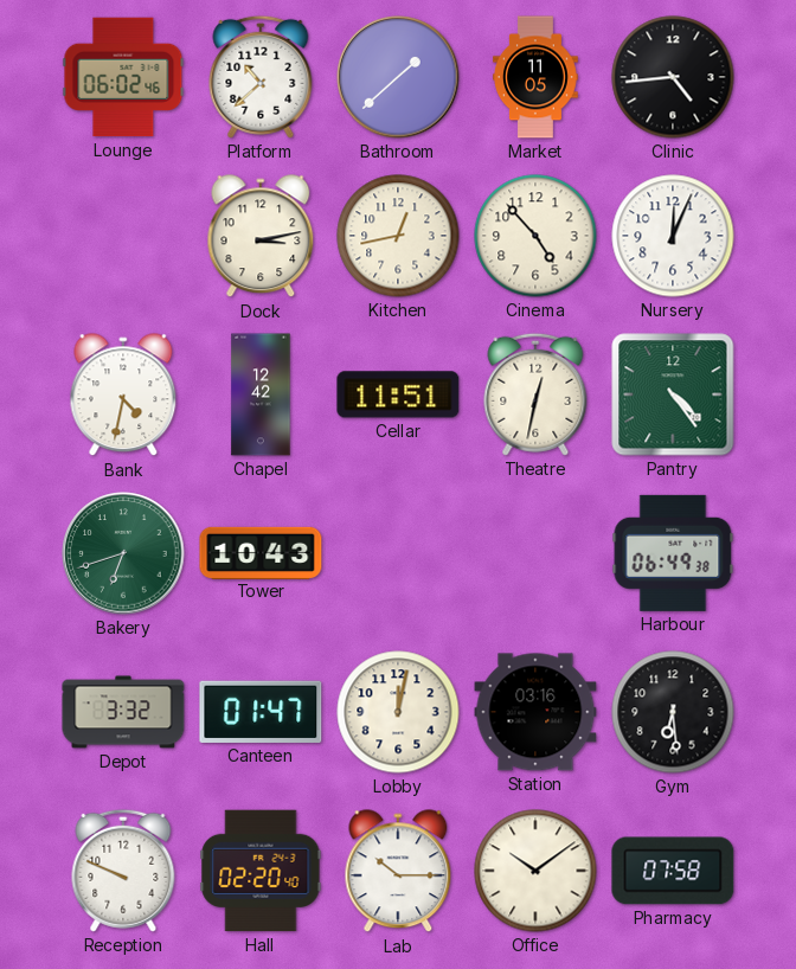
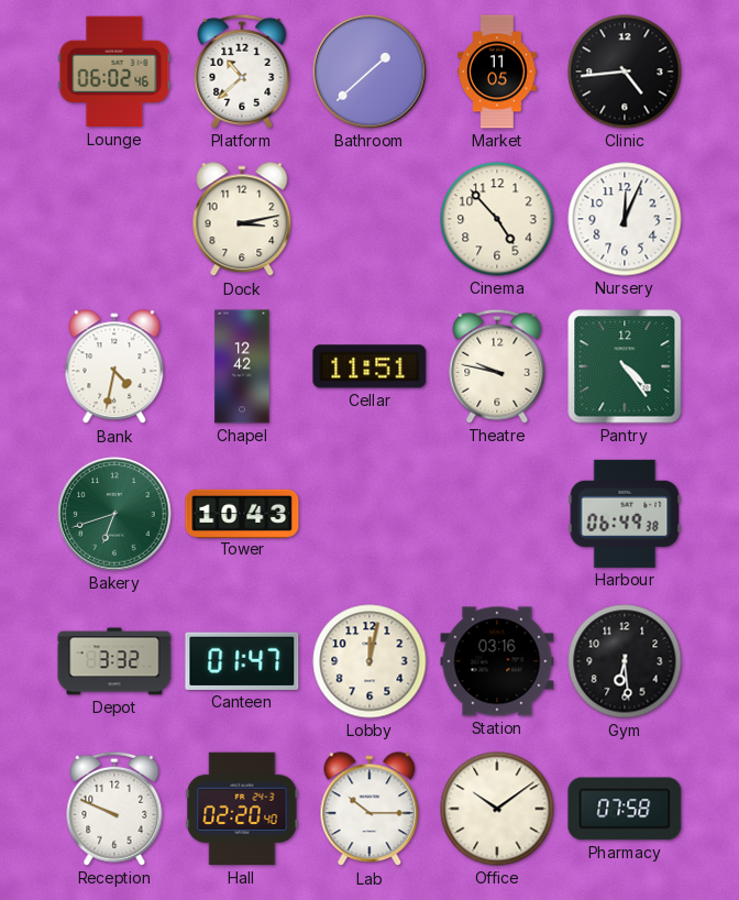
Kitchen: 12:43 -> none
Theatre: 12:32 -> 9:47
